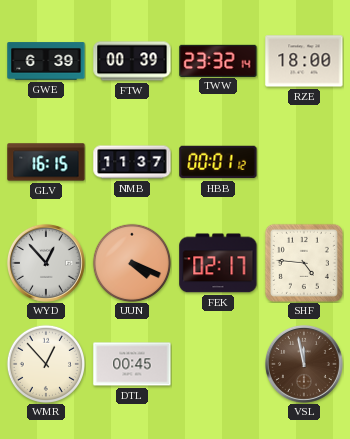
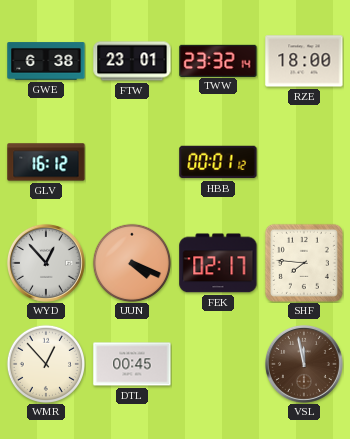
GWE: 6:39 -> 6:38
FTW: 00:39 -> 23:01
GLV: 16:15 -> 16:12
NMB: 11:37 -> none
SHF: 4:46 -> 7:46
